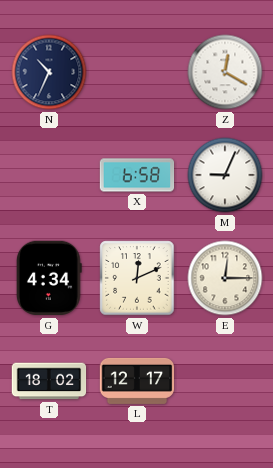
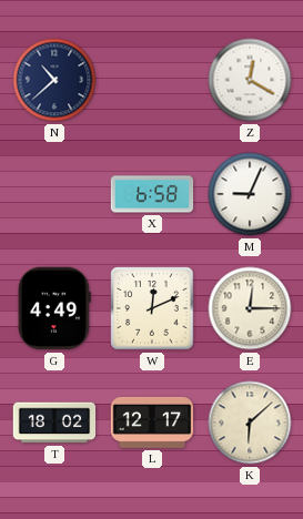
N: 10:34 -> 10:38
G: 4:34 -> 4:49
K: none -> 6:08
